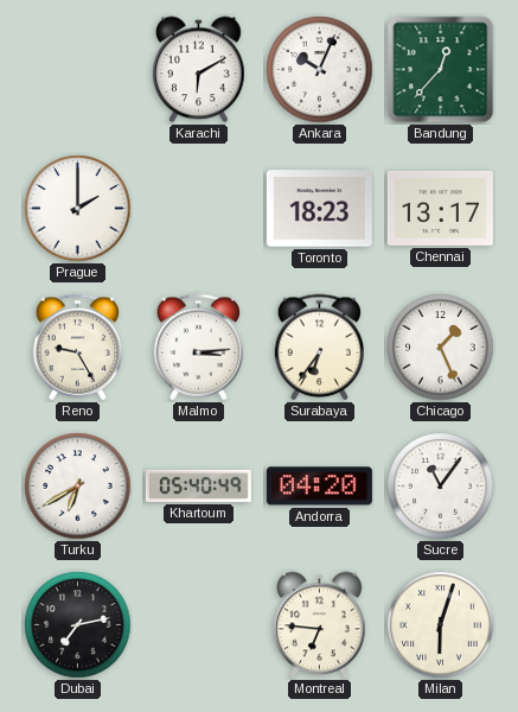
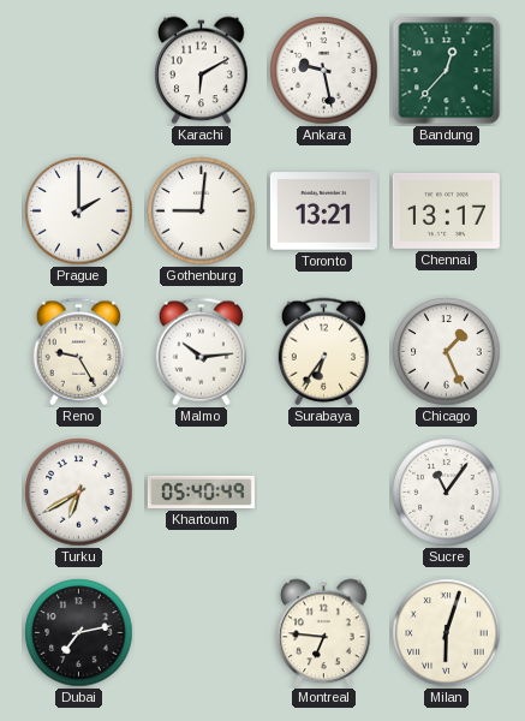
Ankara: 10:04 -> 9:28
Gothenburg: none -> 9:01
Toronto: 18:23 -> 13:21
Malmo: 3:14 -> 10:14
Andorra: 04:20 -> none
